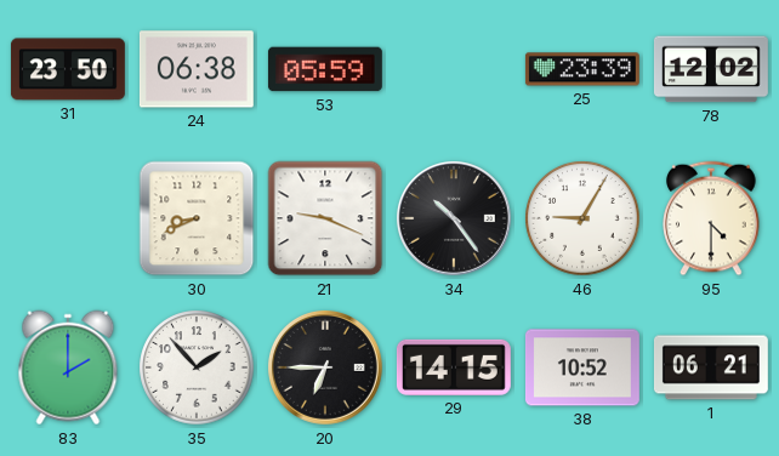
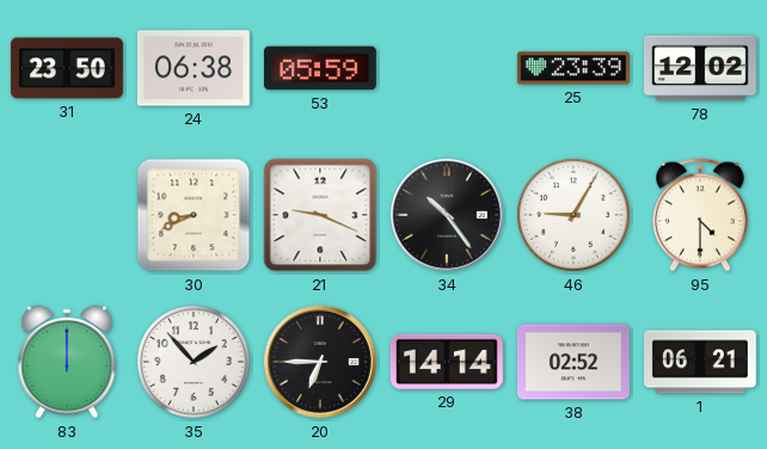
83: 2:00 -> 12:00
29: 14:15 -> 14:14
38: 10:52 -> 02:52
